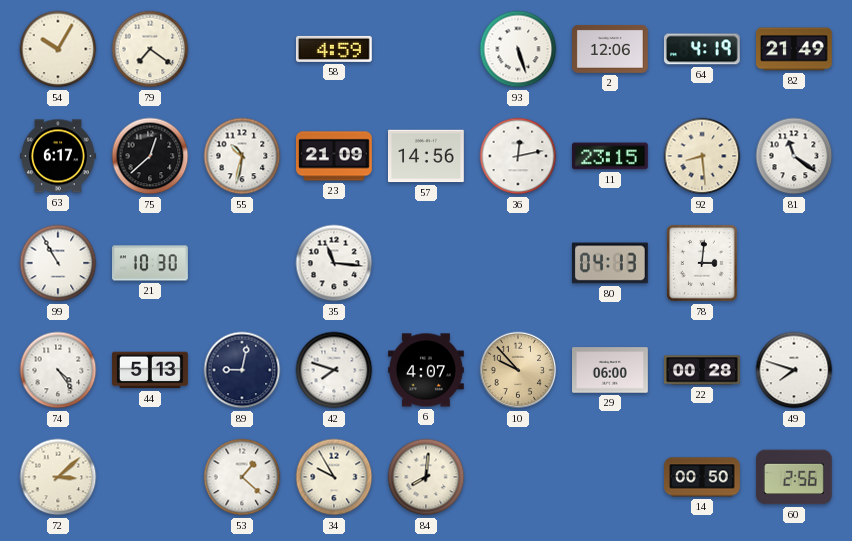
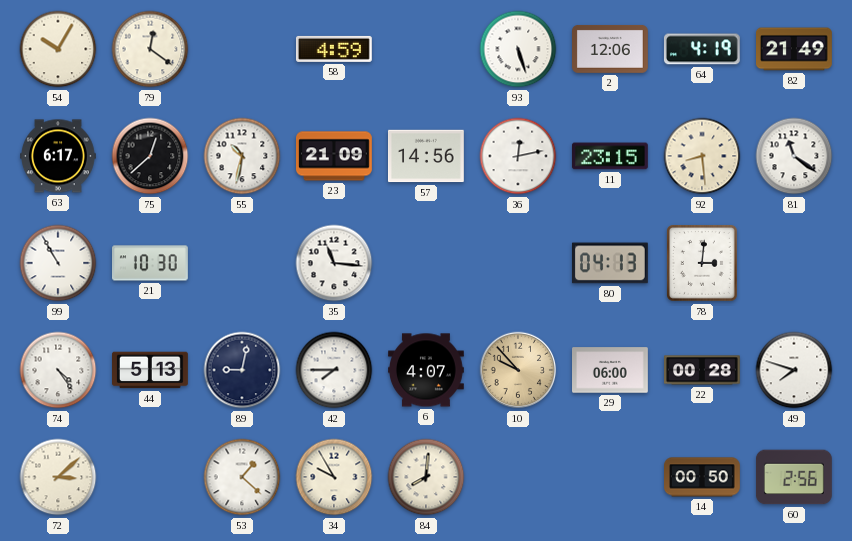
79: 7:21 -> 12:21
42: 7:48 -> 7:45
